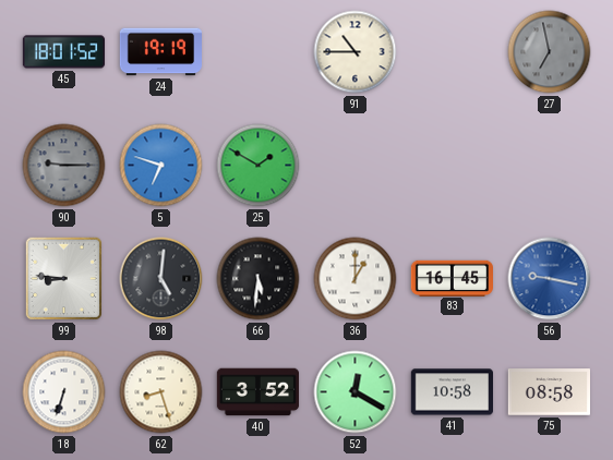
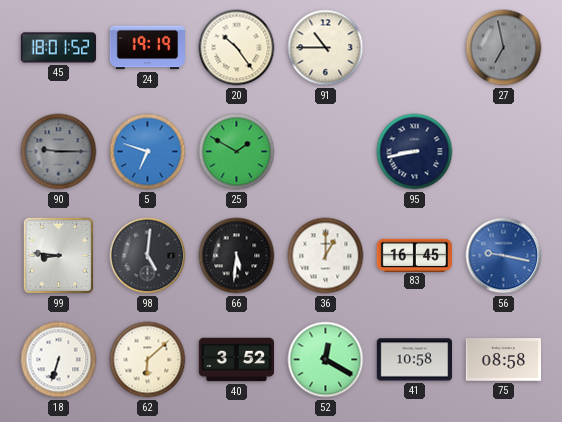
20: none -> 10:24
95: none -> 8:43
62: 8:27 -> 6:08
